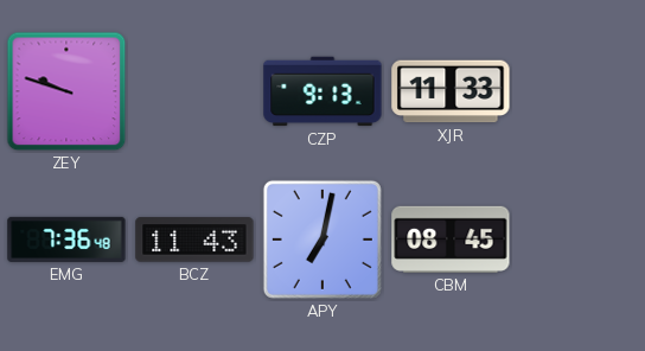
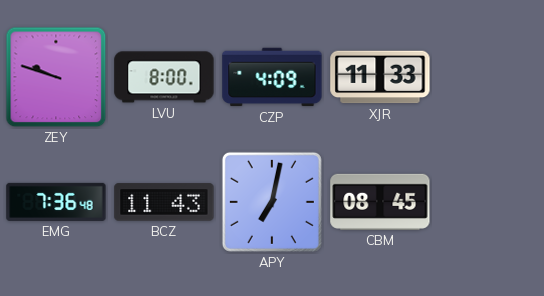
LVU: none -> 8:00
CZP: 9:13 -> 4:09
